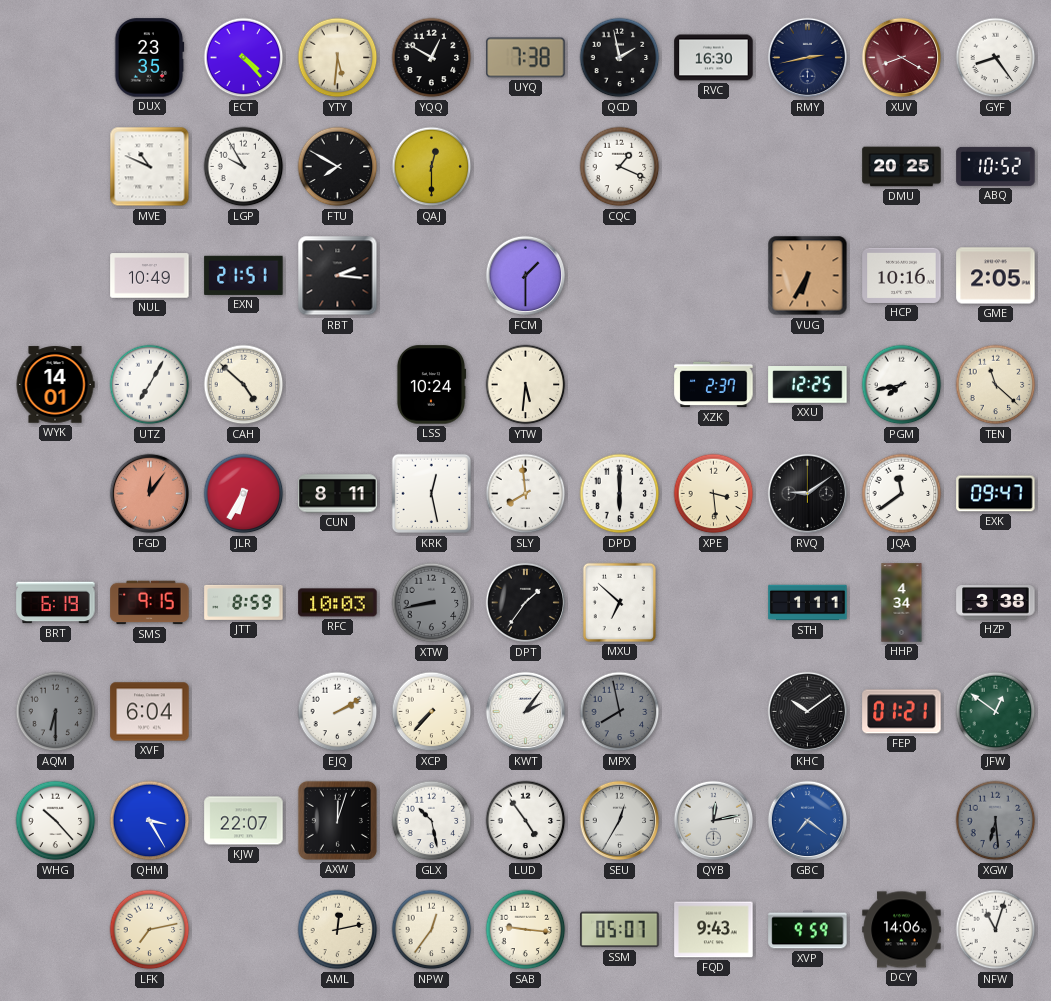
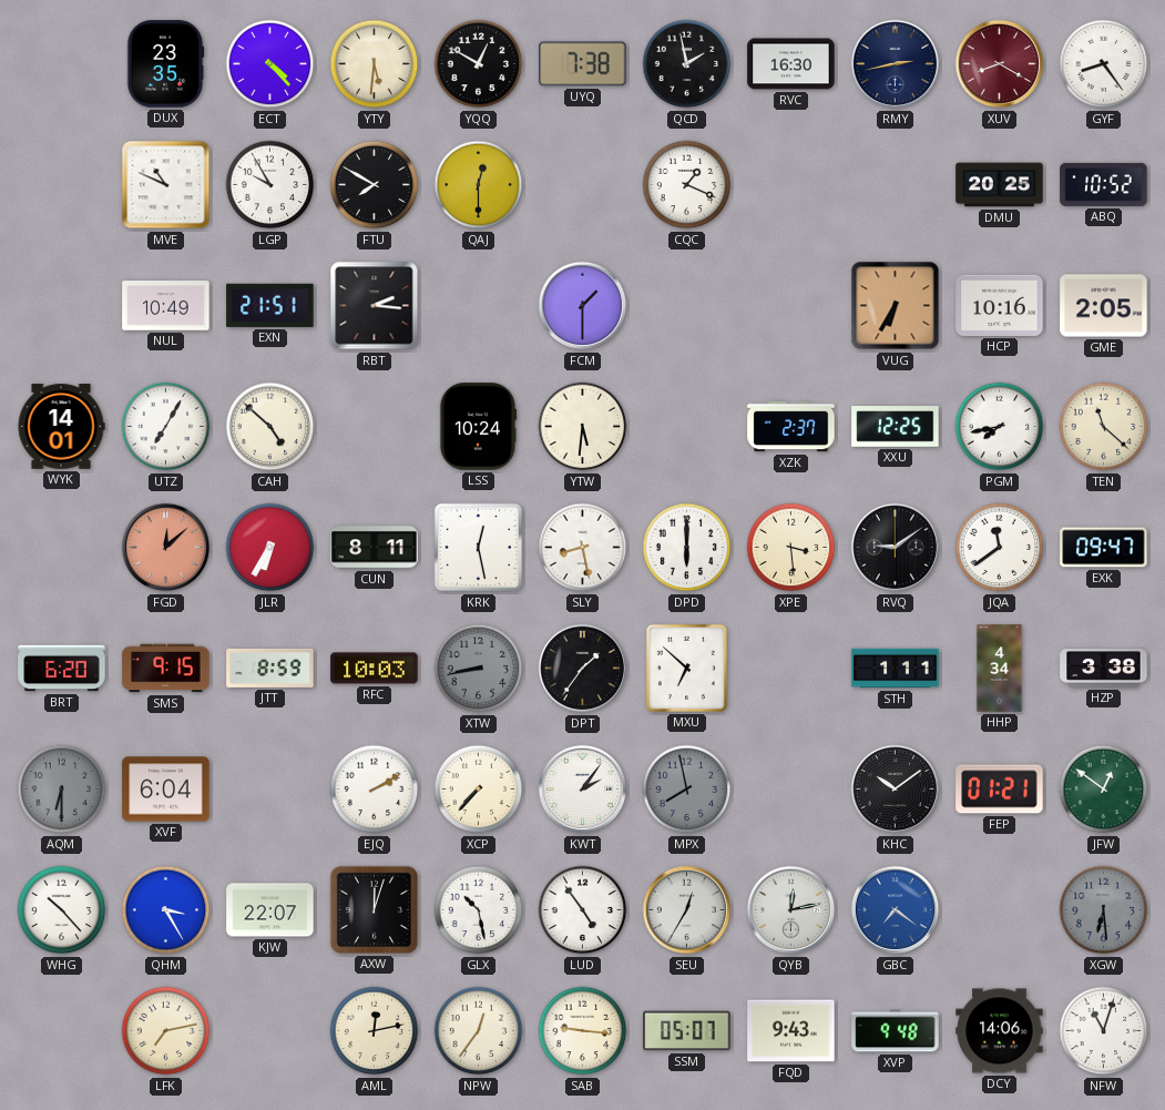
FGD: 12:06 -> 12:08
SLY: 7:59 -> 8:28
BRT: 6:19 -> 6:20
XVP: 9:59 -> 9:48
